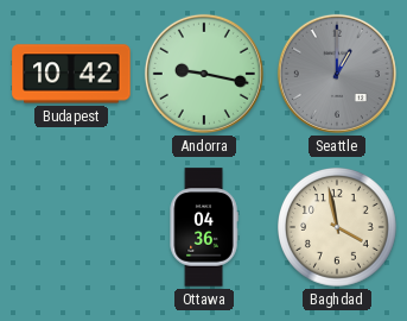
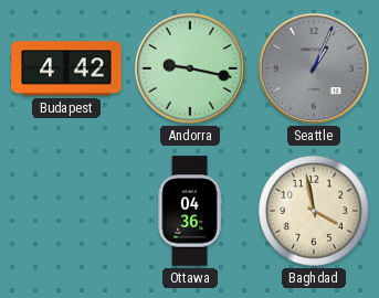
Budapest: 10:42 -> 4:42
Seattle: 1:00 -> 1:04
